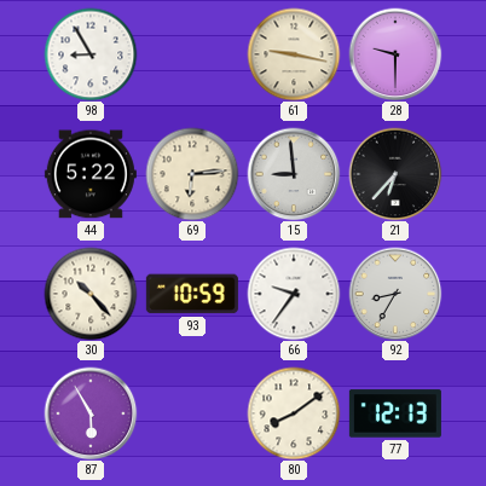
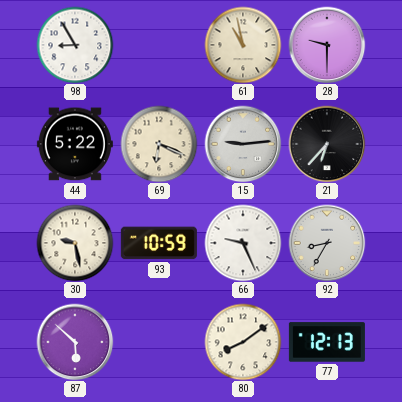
61: 9:17 -> 10:58
69: 6:14 -> 6:19
15: 8:59 -> 9:14
30: 10:23 -> 9:28
66: 9:36 -> 9:26
87: 5:55 -> 5:52
